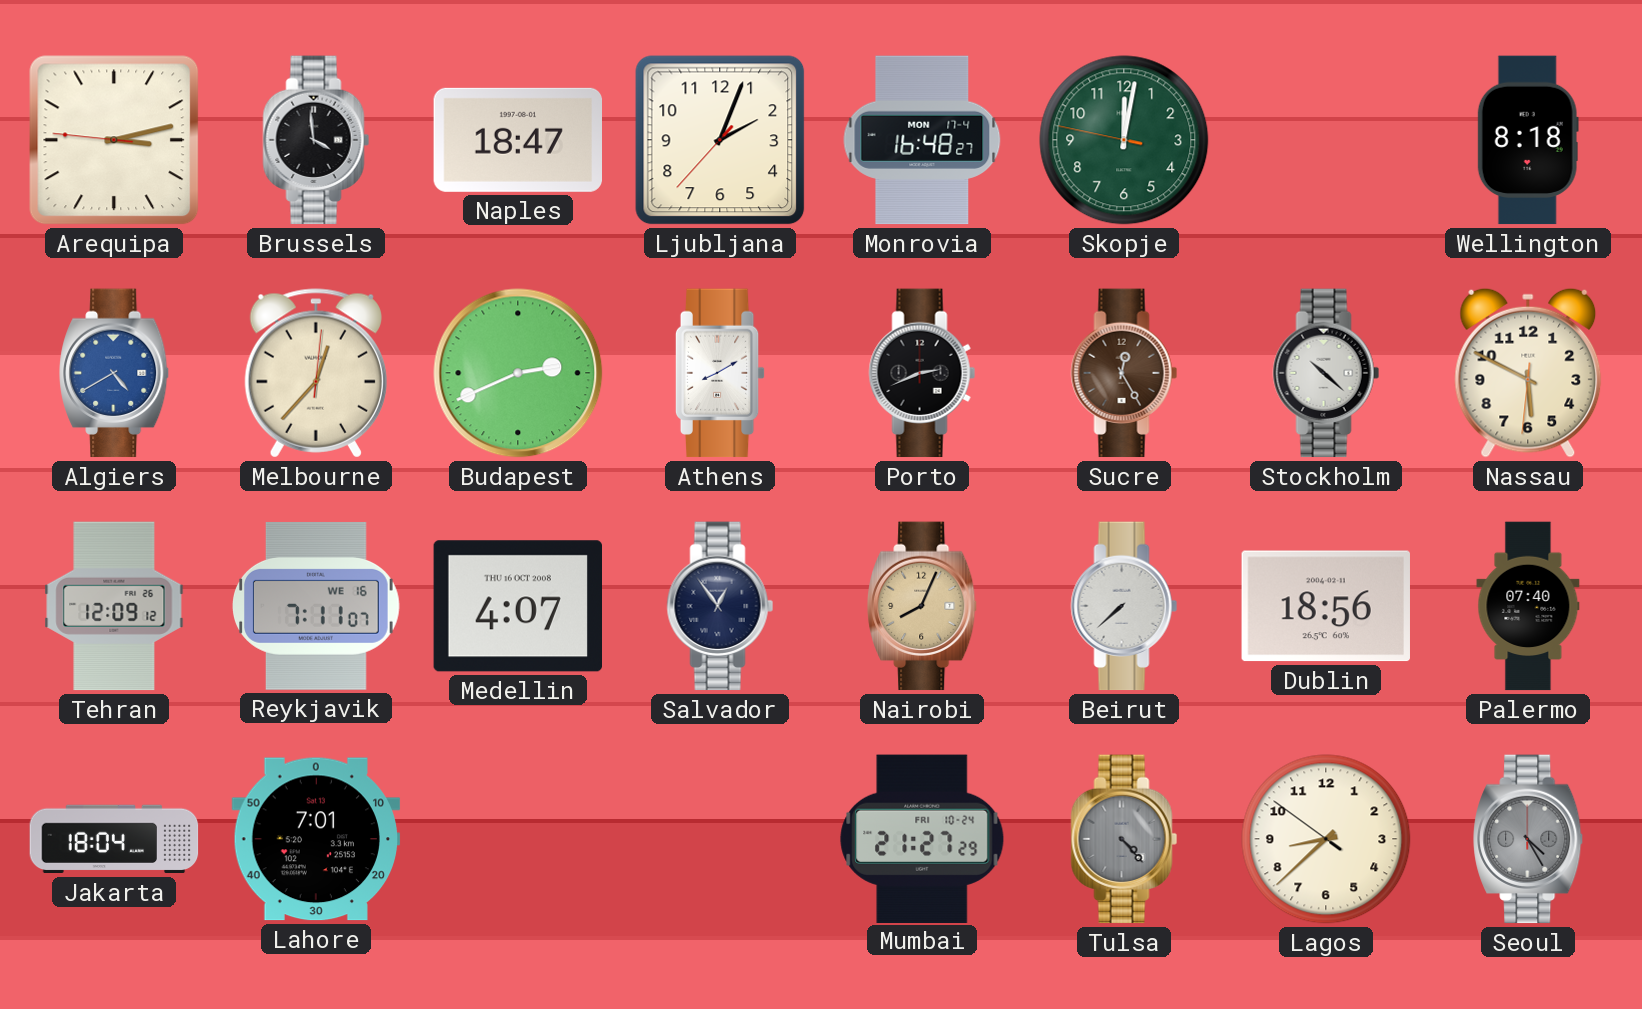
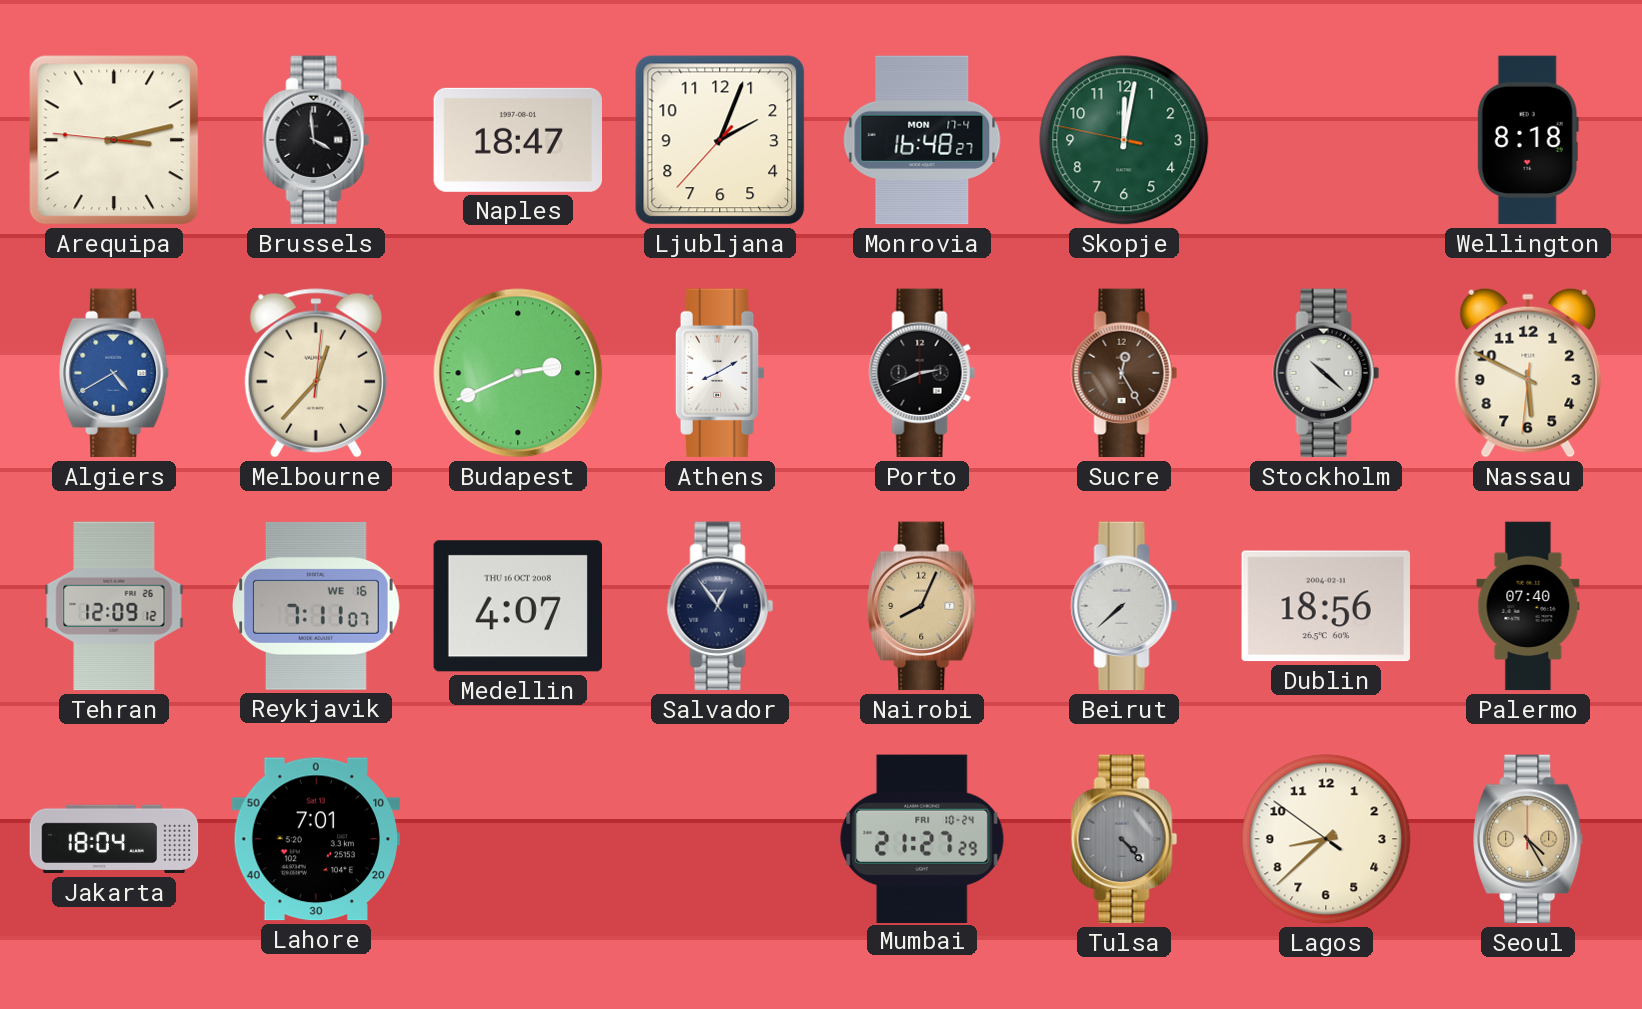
Seoul dial: grey -> champagne
